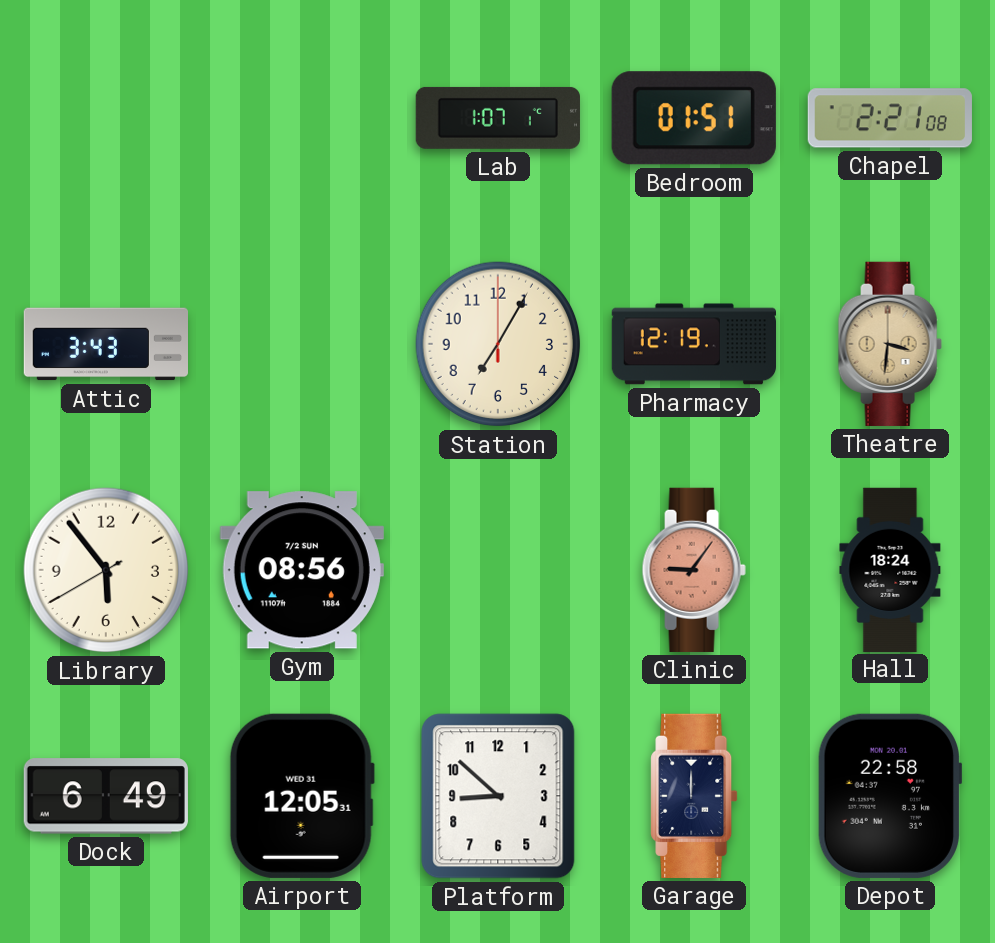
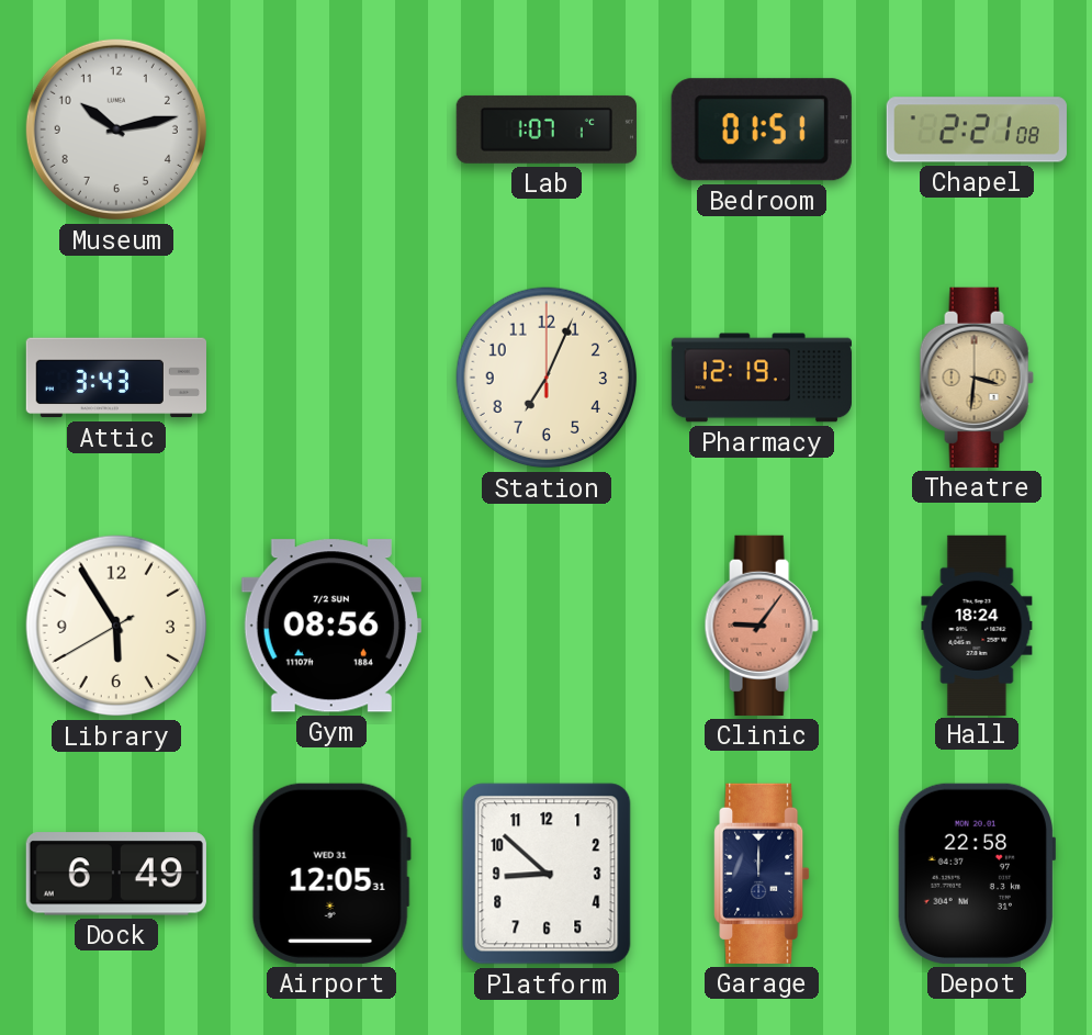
Museum: none -> 10:13
Station: 7:05 -> 7:04
Library: 5:53 -> 5:54
